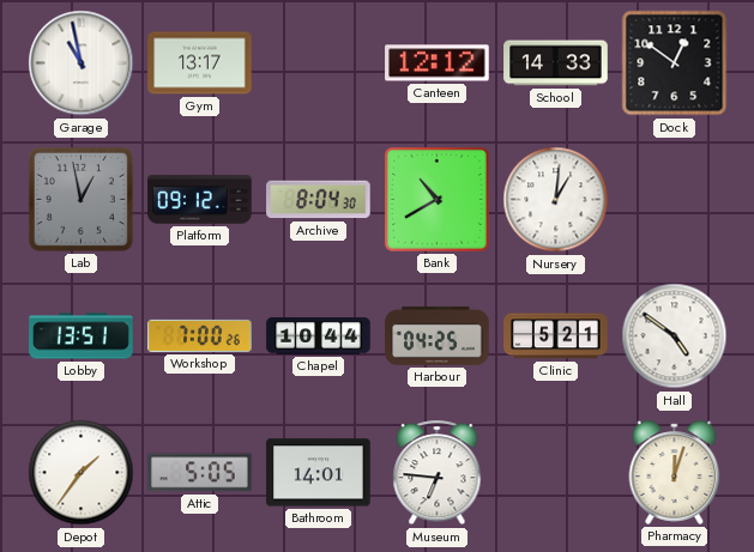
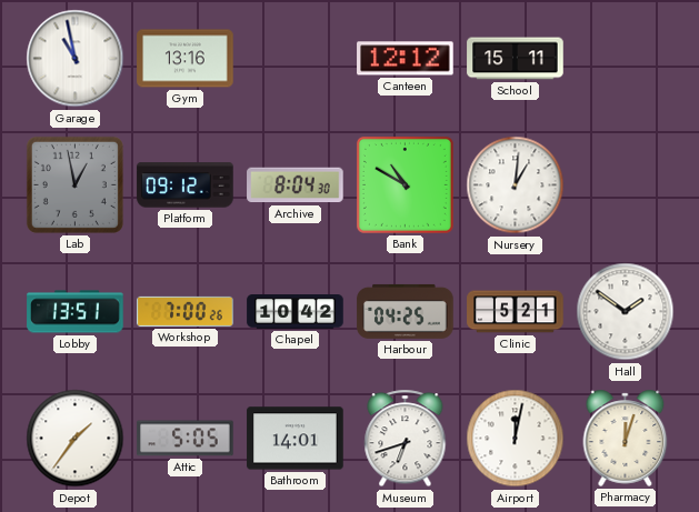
Gym: 13:17 -> 13:16
School: 14:33 -> 15:11
Dock: 12:51 -> none
Bank: 10:40 -> 10:50
Chapel: 10:44 -> 10:42
Hall: 4:51 -> 1:51
Museum: 6:46 -> 6:42
Airport: none -> 12:02
